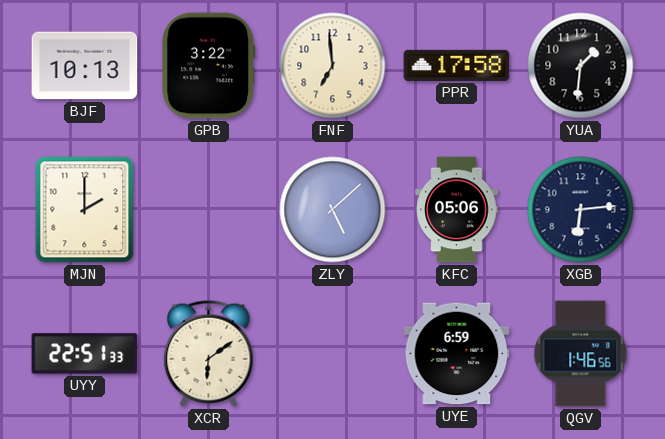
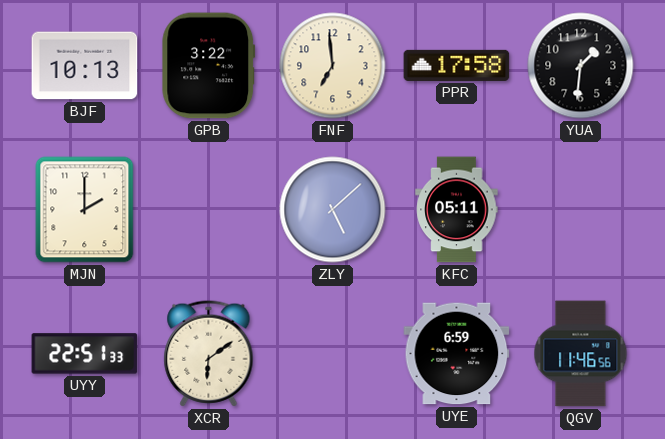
KFC: 05:06 -> 05:11
XGB: 6:14 -> none
QGV: 1:46 -> 11:46
